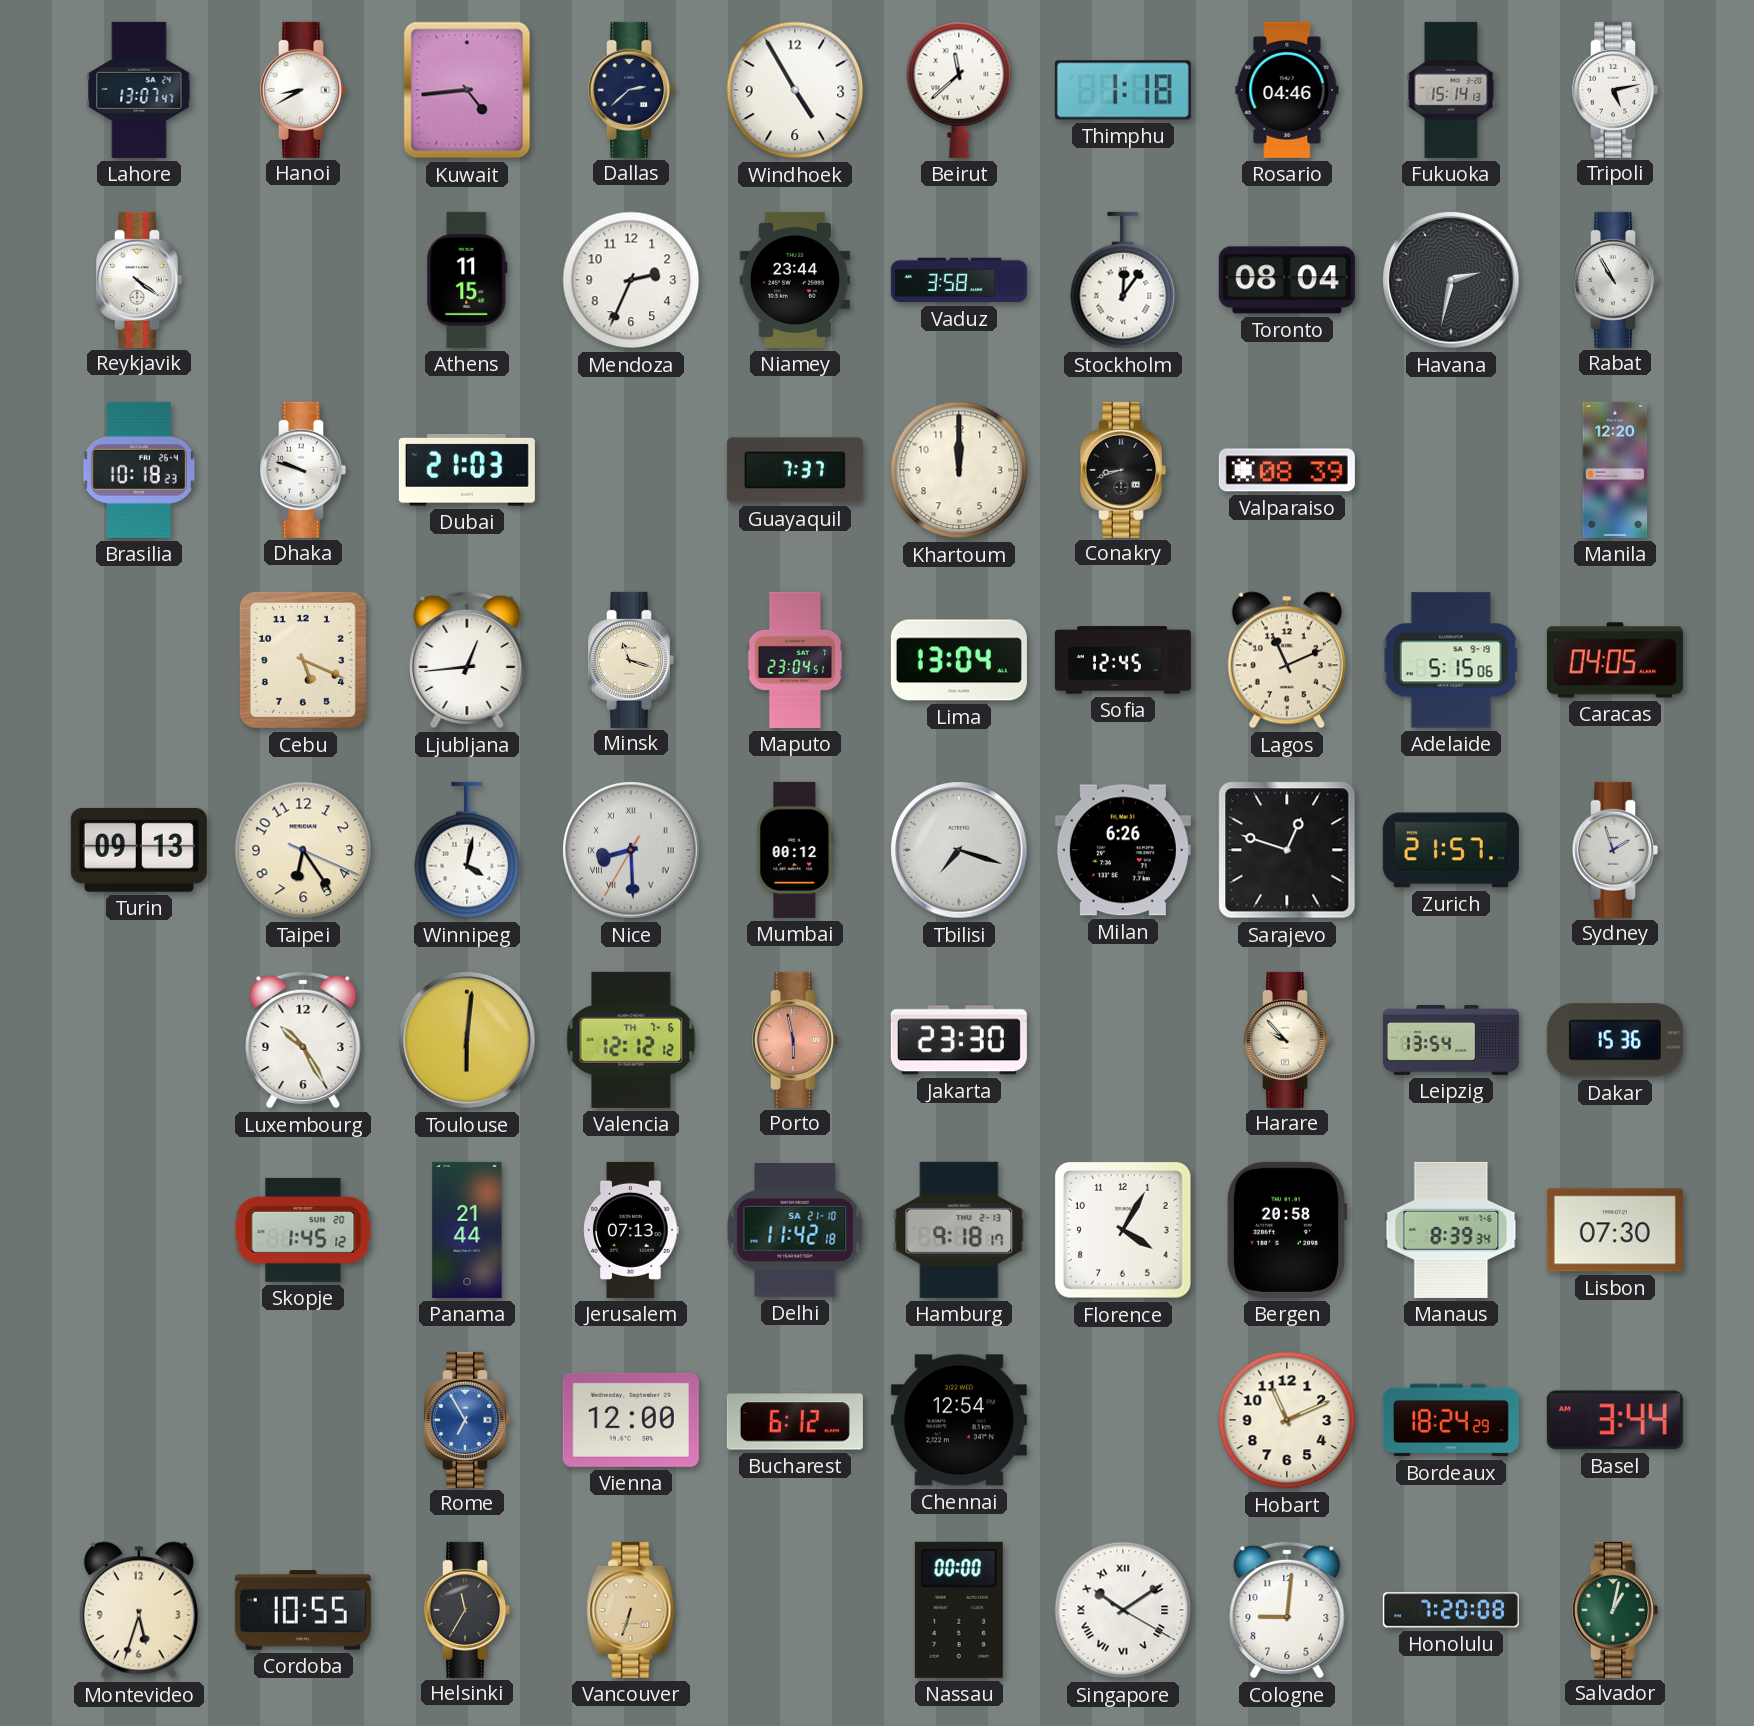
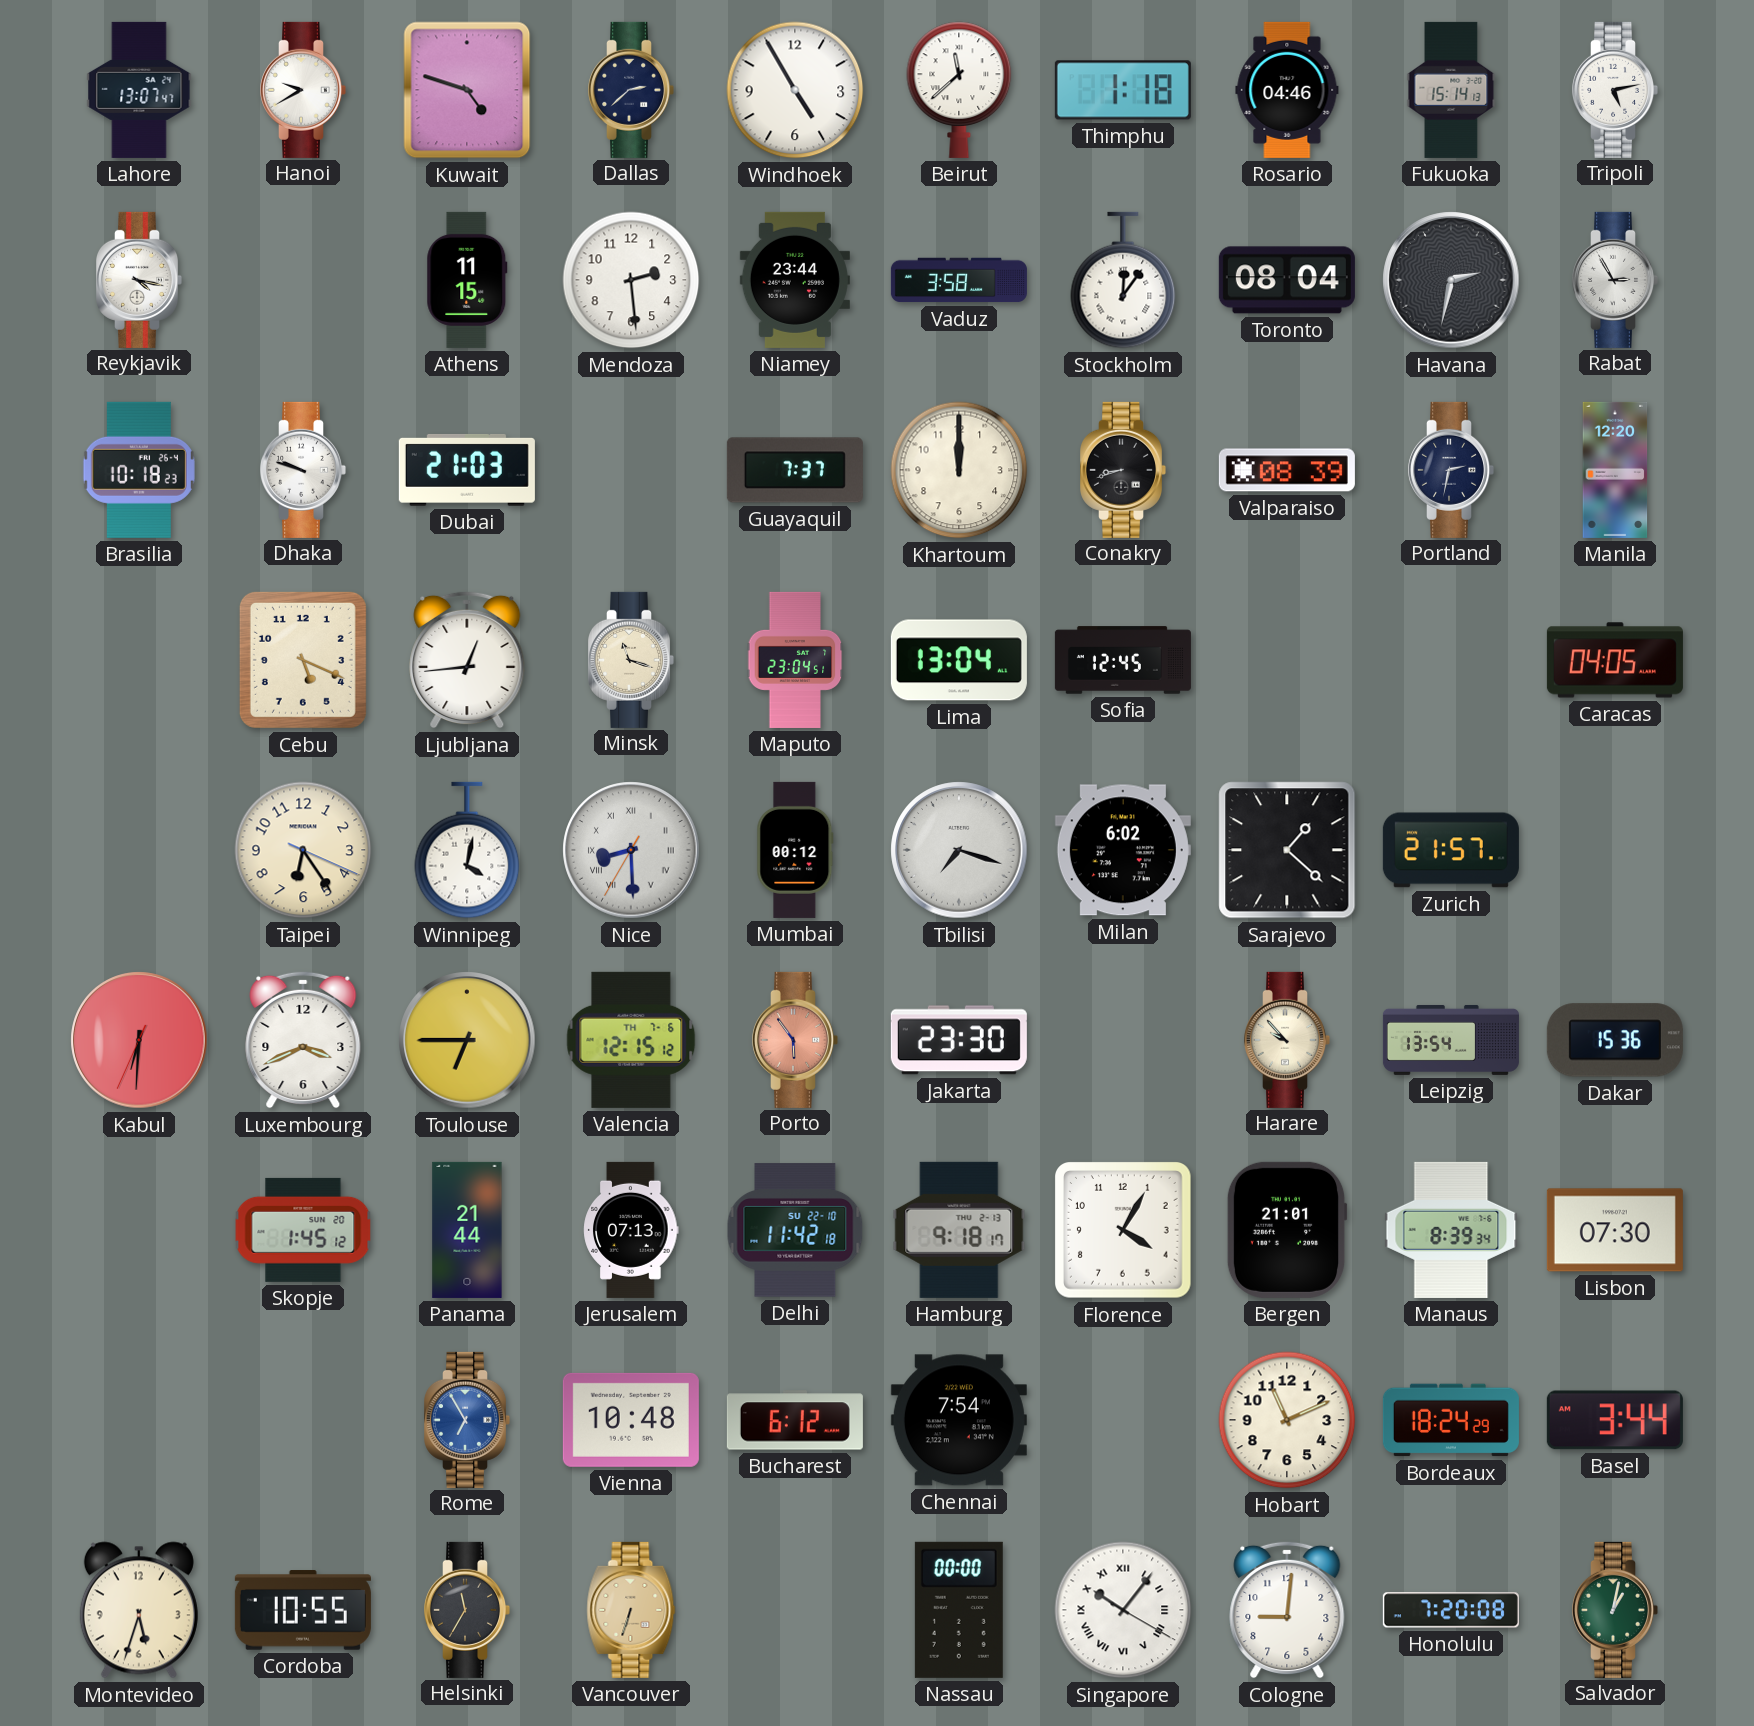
Hanoi: 8:40 -> 9:40
Kuwait: 4:44 -> 4:48
Reykjavik: 4:21 -> 4:17
Mendoza: 2:34 -> 2:29
Rabat: 10:55 -> 2:55
Portland: none -> 2:32
Lagos: 11:11 -> none
Adelaide: 5:15 -> none
Turin: 09:13 -> none
Milan: 6:26 -> 6:02
Sarajevo: 12:48 -> 1:22
Sydney: 1:57 -> none
Kabul: none -> 6:30
Luxembourg: 10:25 -> 3:41
Toulouse: 6:01 -> 6:45
Valencia: 12:12 -> 12:15
Porto: 5:58 -> 5:54
Delhi date: SA 21-10 -> SU 22-10
Bergen: 20:58 -> 21:01
Vienna: 12:00 -> 10:48
Chennai: 12:54 -> 7:54
Singapore: 10:09 -> 10:06
